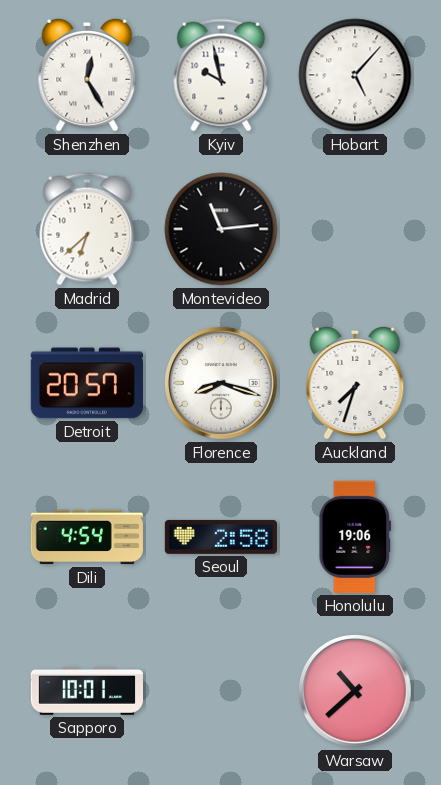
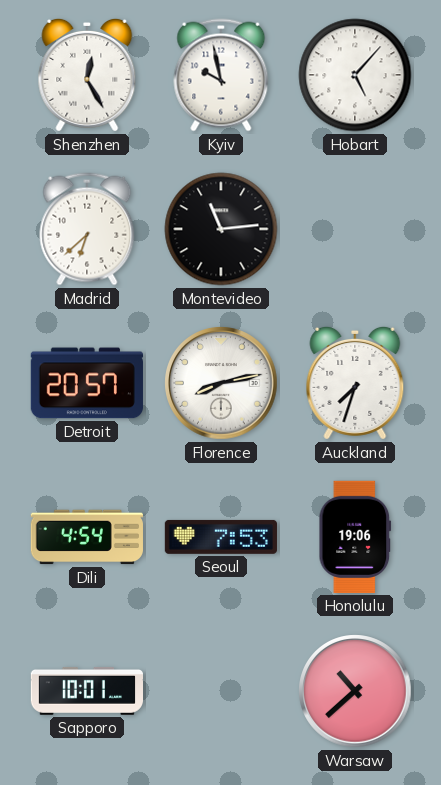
Florence: 8:18 -> 8:13
Seoul: 2:58 -> 7:53
